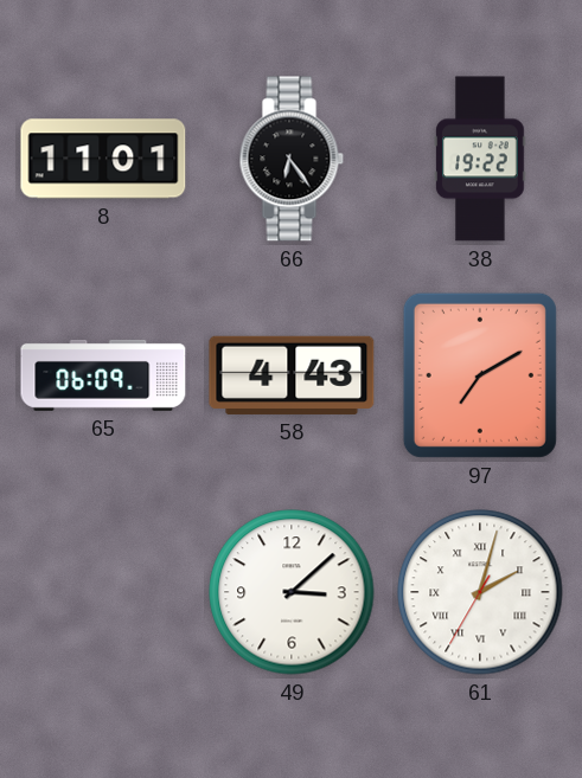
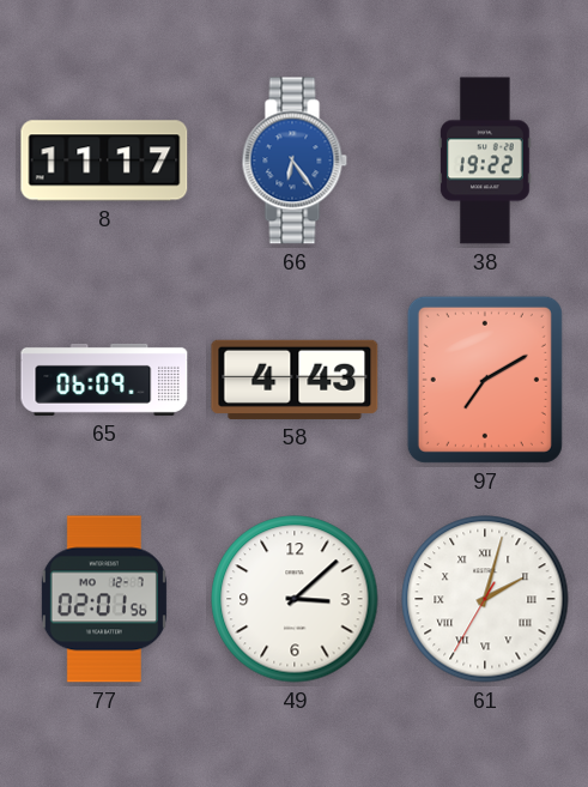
8: 11:01 -> 11:17
66 dial: black -> blue
77: none -> 02:01
